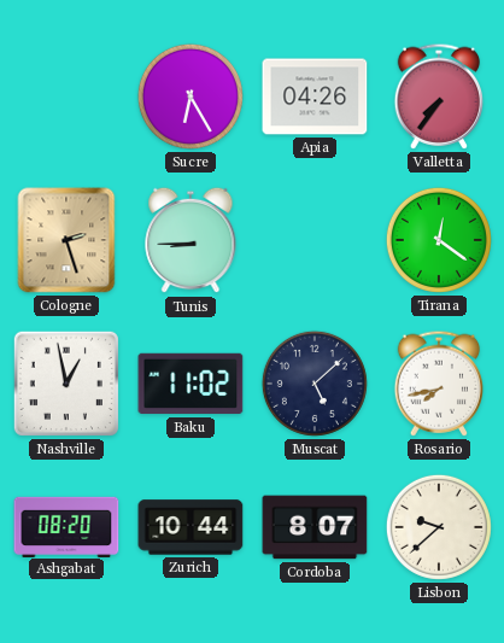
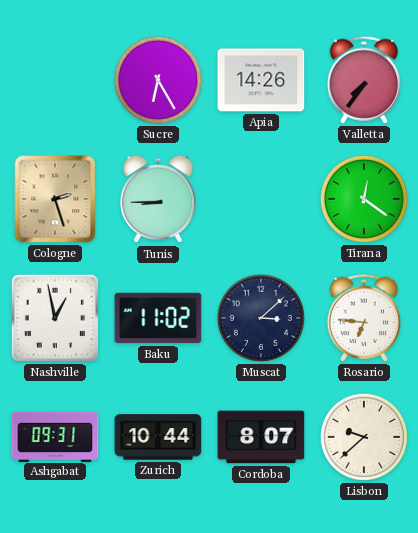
Apia: 04:26 -> 14:26
Muscat: 5:08 -> 3:08
Rosario: 7:43 -> 6:46
Ashgabat: 08:20 -> 09:31
